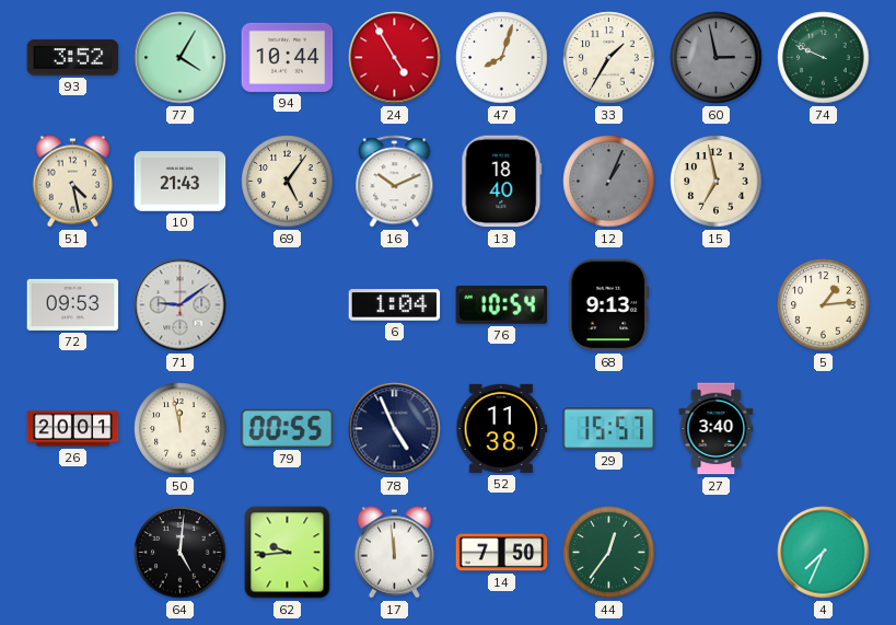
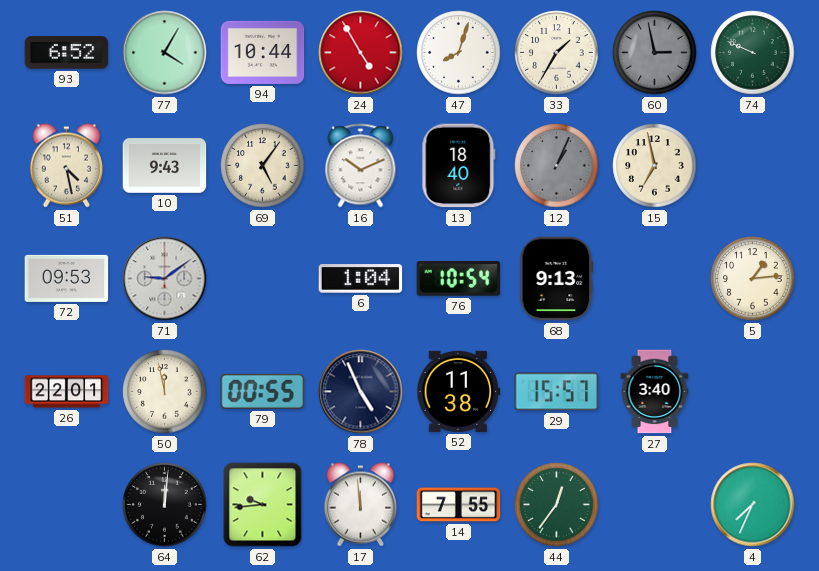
93: 3:52 -> 6:52
10: 21:43 -> 9:43
26: 20:01 -> 22:01
64: 5:01 -> 12:01
14: 7:50 -> 7:55
